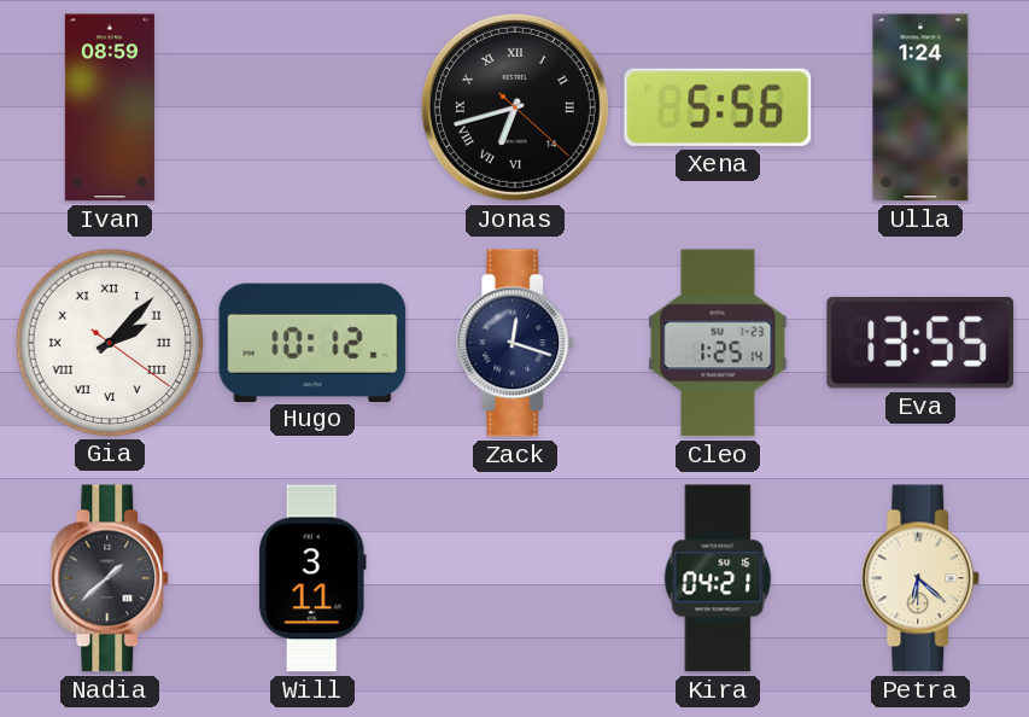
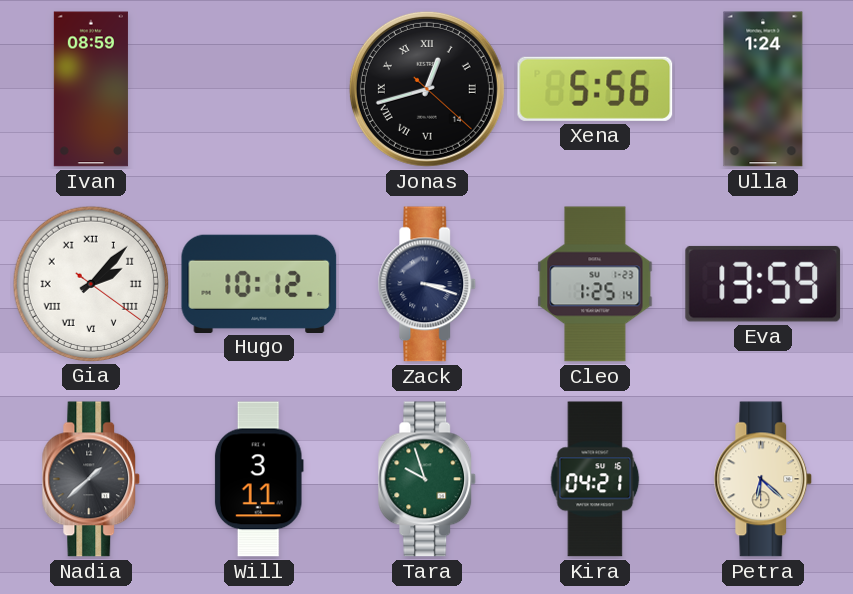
Jonas: 6:42 -> 12:42
Zack: 12:18 -> 3:18
Eva: 13:55 -> 13:59
Tara: none -> 9:57
